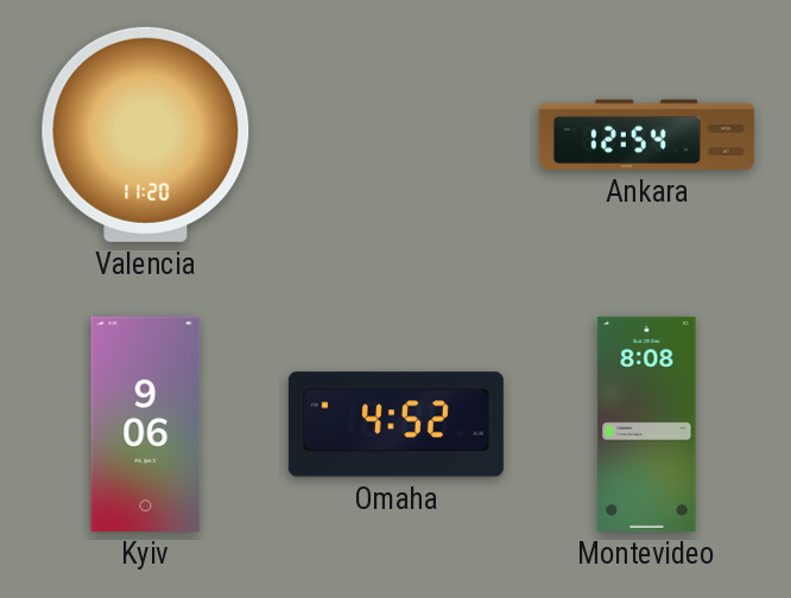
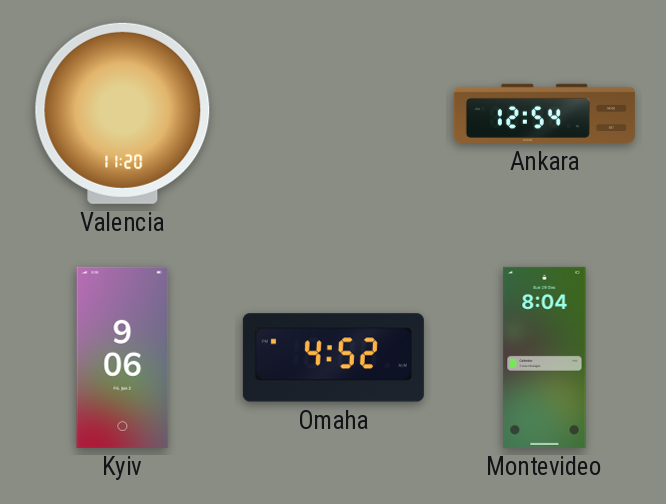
Montevideo: 8:08 -> 8:04
